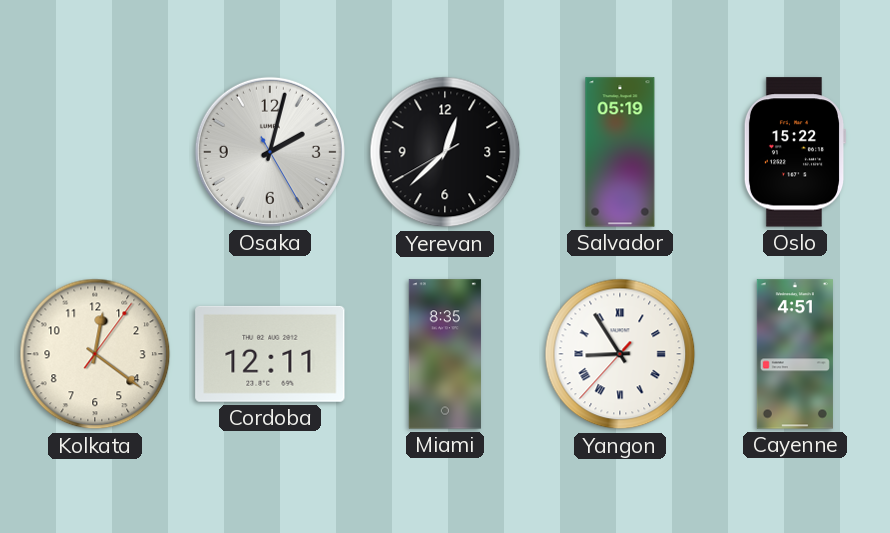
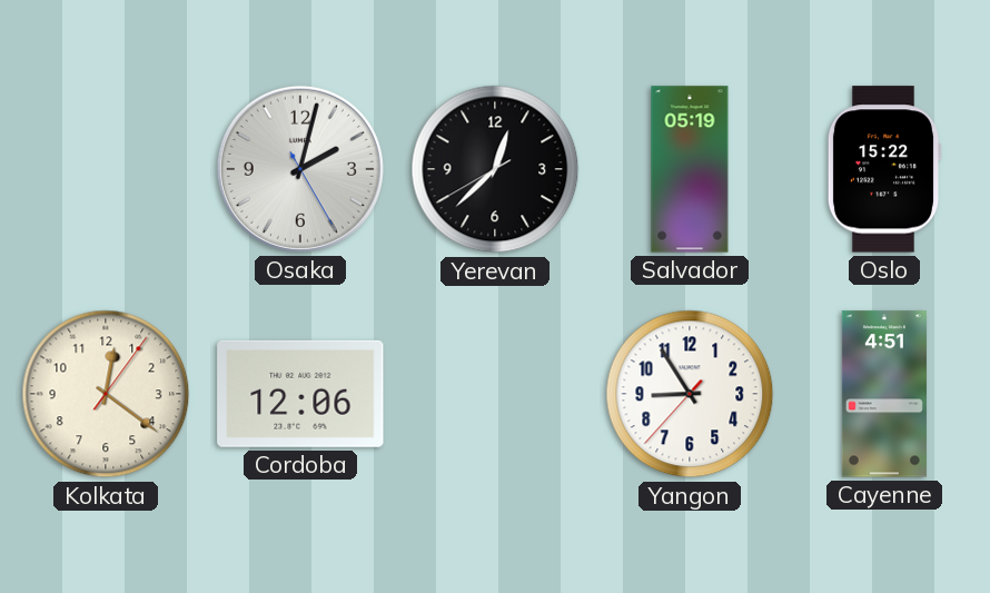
Cordoba: 12:11 -> 12:06
Miami: 8:35 -> none
Yangon numerals: Roman -> Arabic
